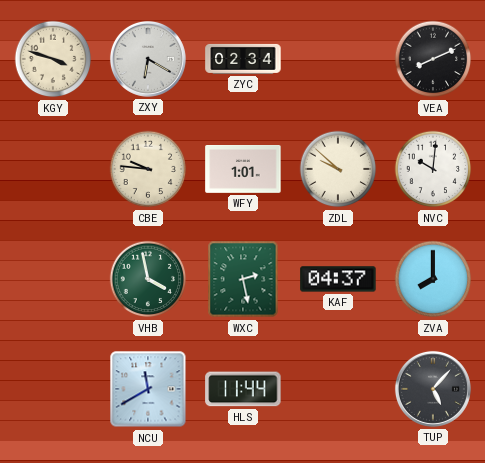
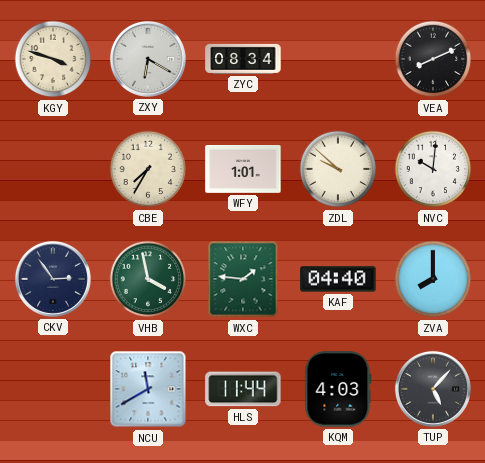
ZYC: 02:34 -> 08:34
CBE: 9:46 -> 7:35
CKV: none -> 2:54
WXC: 2:28 -> 1:46
KAF: 04:37 -> 04:40
KQM: none -> 4:03
